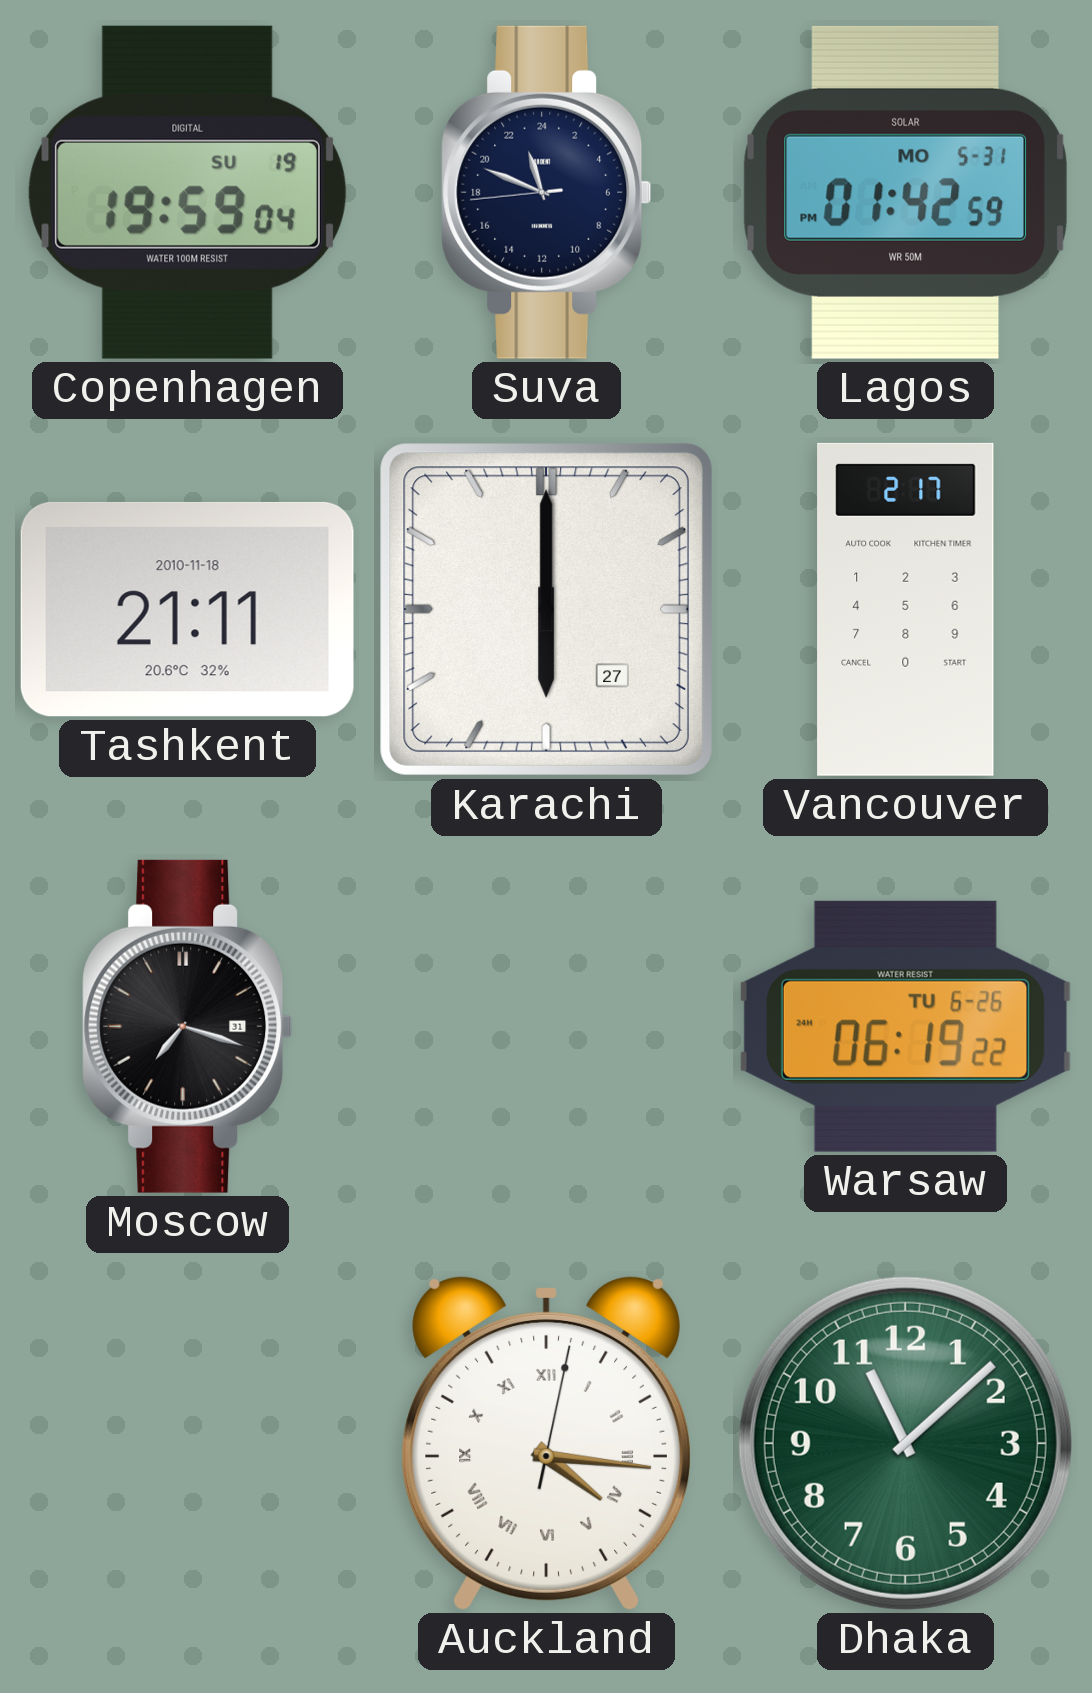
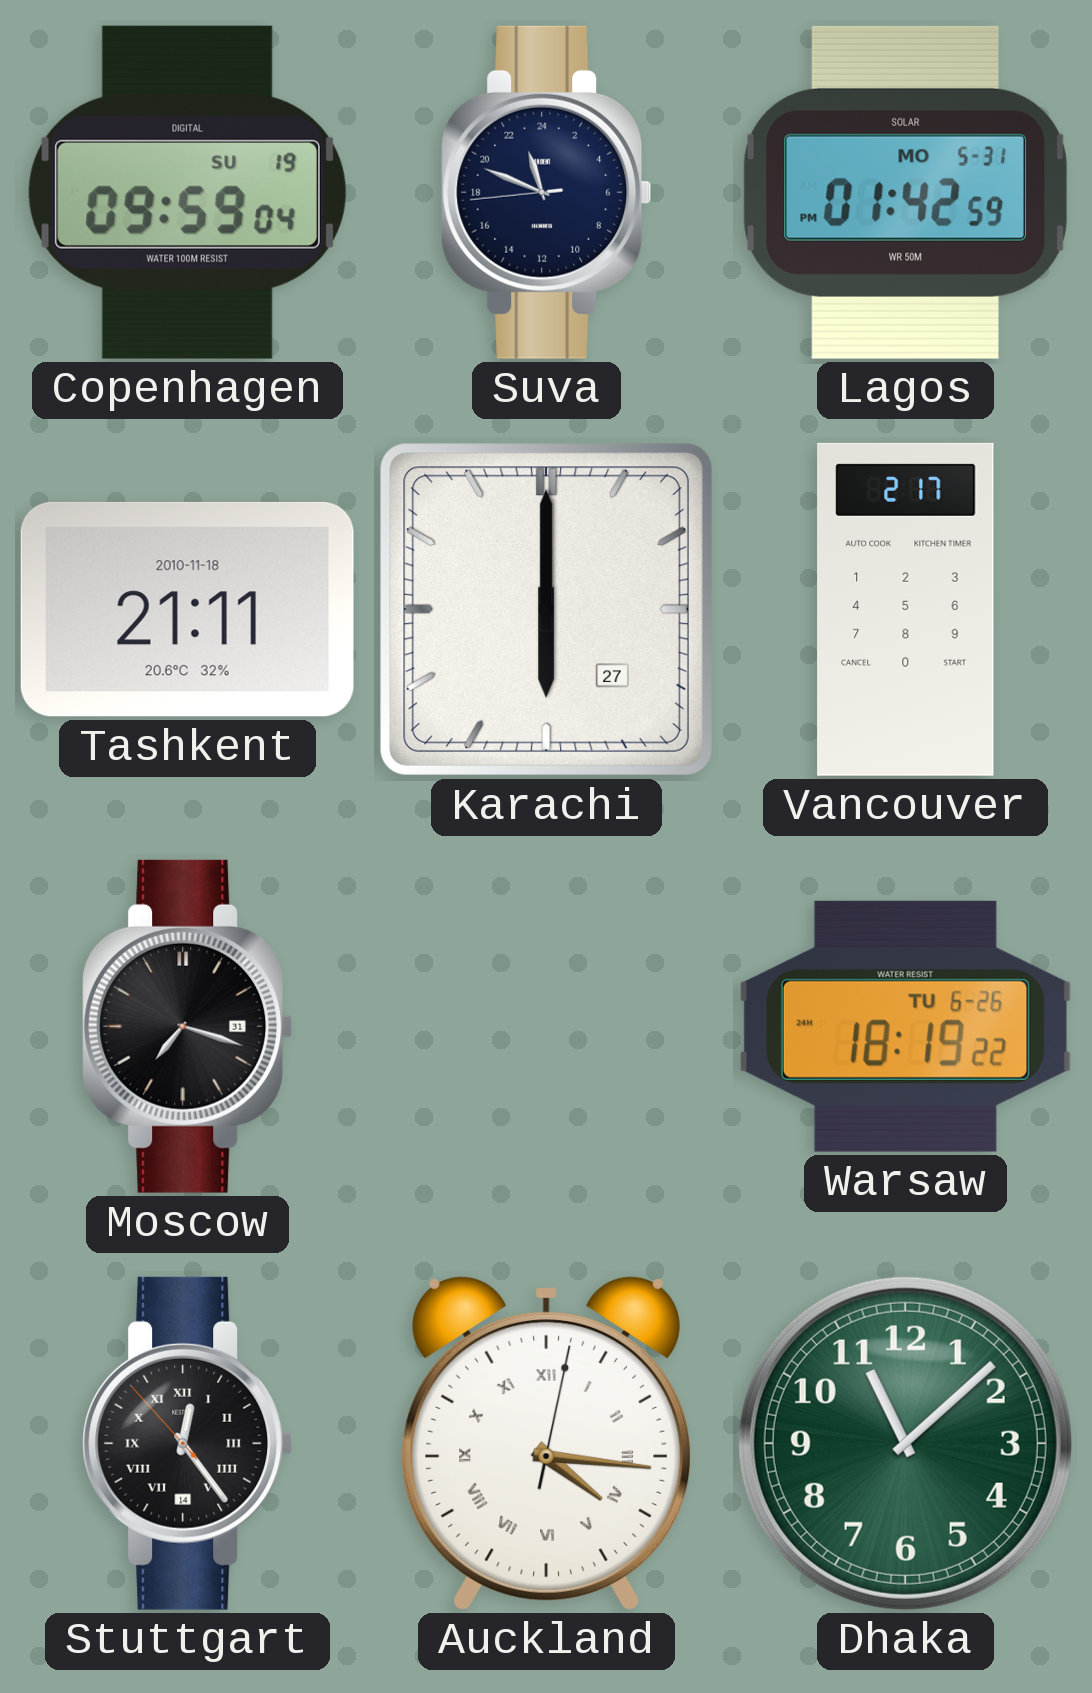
Copenhagen: 19:59 -> 09:59
Warsaw: 06:19 -> 18:19
Stuttgart: none -> 12:23
